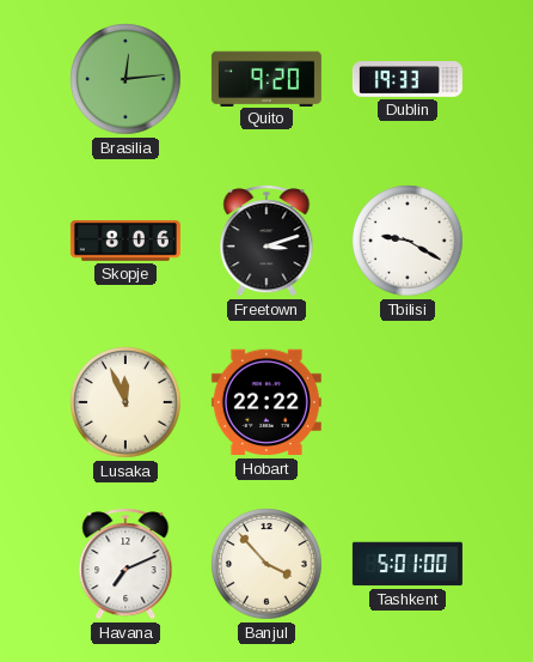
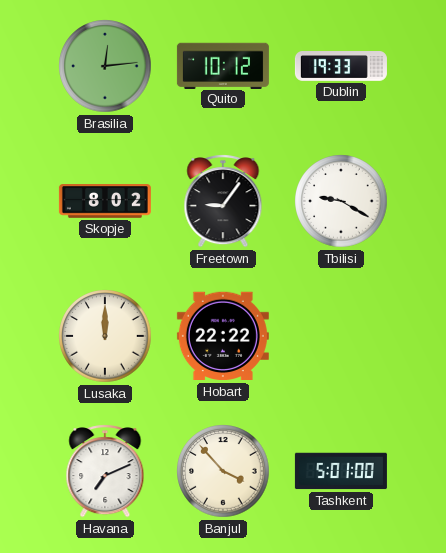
Quito: 9:20 -> 10:12
Skopje: 8:06 -> 8:02
Freetown: 3:12 -> 9:06
Lusaka: 11:56 -> 12:00
